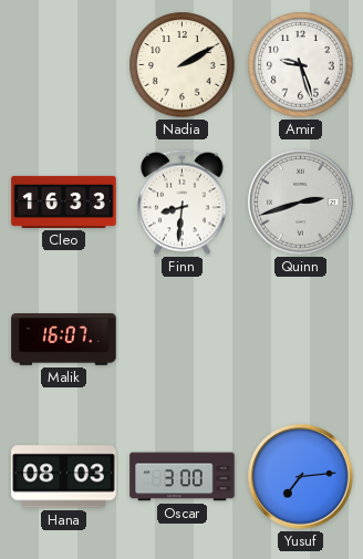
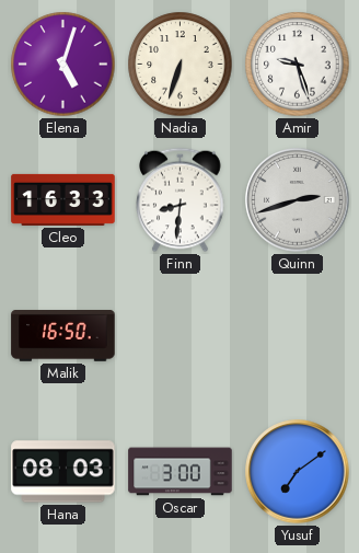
Elena: none -> 5:03
Nadia: 2:10 -> 6:33
Malik: 16:07 -> 16:50
Yusuf: 7:14 -> 7:09
